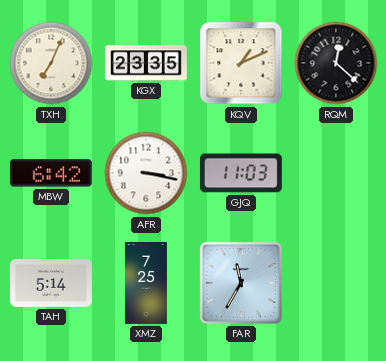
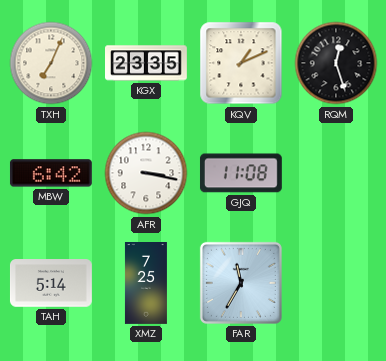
RQM: 12:22 -> 12:27
GJQ: 11:03 -> 11:08
